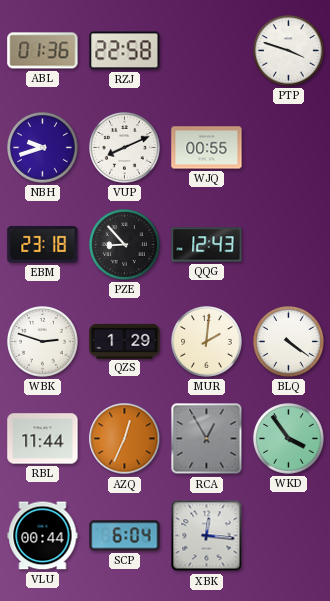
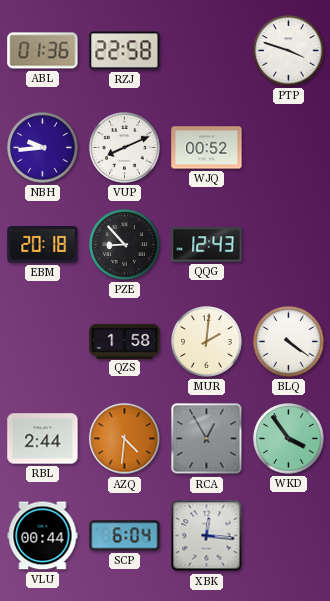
NBH: 9:42 -> 9:44
WJQ: 00:55 -> 00:52
EBM: 23:18 -> 20:18
WBK: 2:48 -> none
QZS: 1:29 -> 1:58
RBL: 11:44 -> 2:44
AZQ: 12:34 -> 4:31
